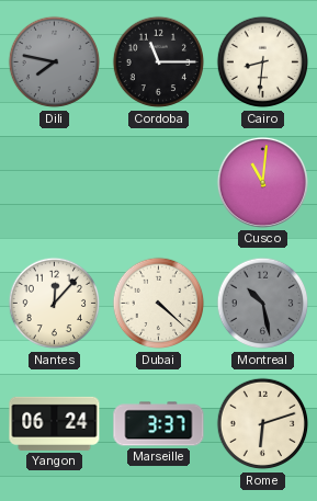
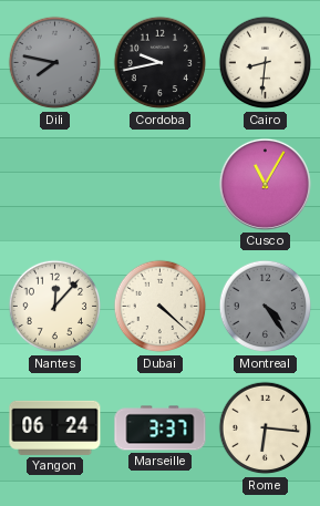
Cordoba: 11:15 -> 9:43
Cusco: 11:01 -> 11:05
Montreal: 10:28 -> 4:24
Rome: 6:12 -> 6:16
